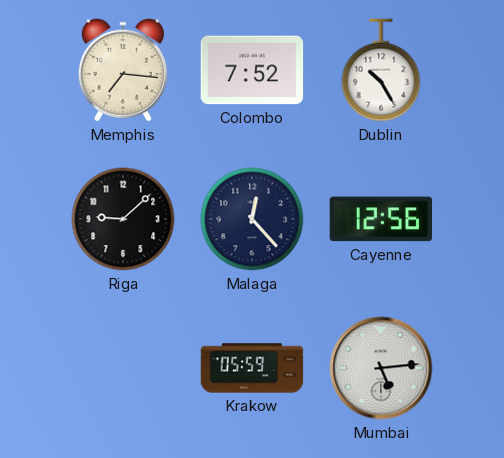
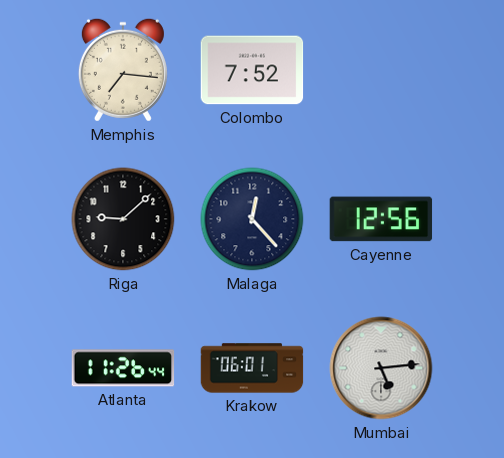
Dublin: 10:25 -> none
Atlanta: none -> 11:26
Krakow: 05:59 -> 06:01
